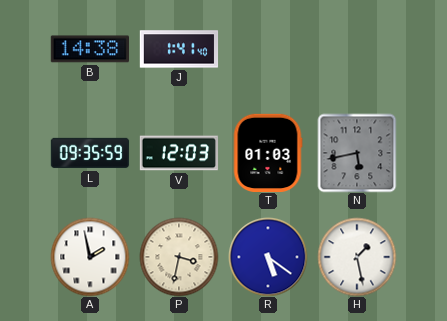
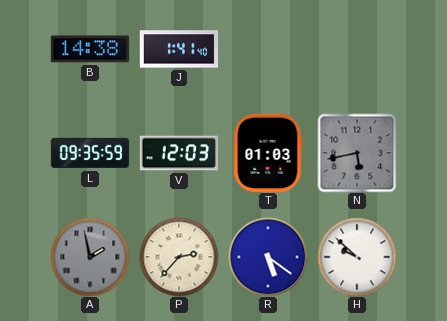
A dial: white -> grey
P: 3:32 -> 2:37
H: 1:28 -> 9:52
